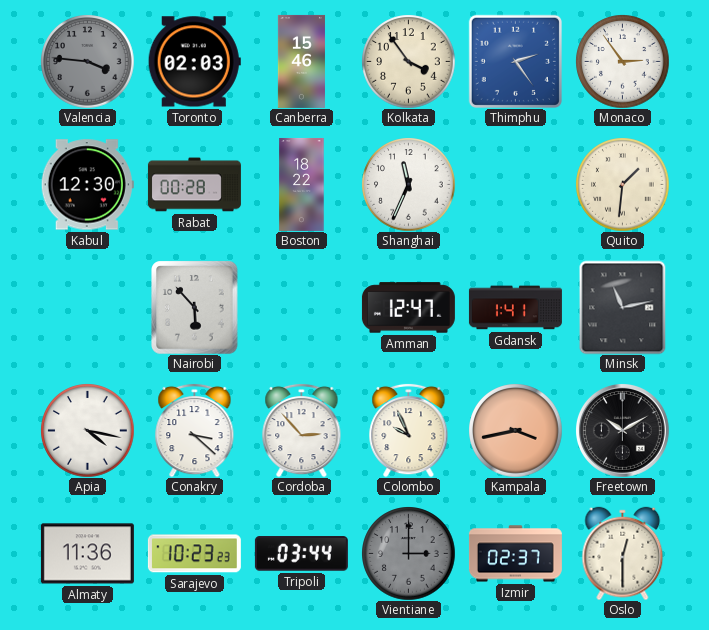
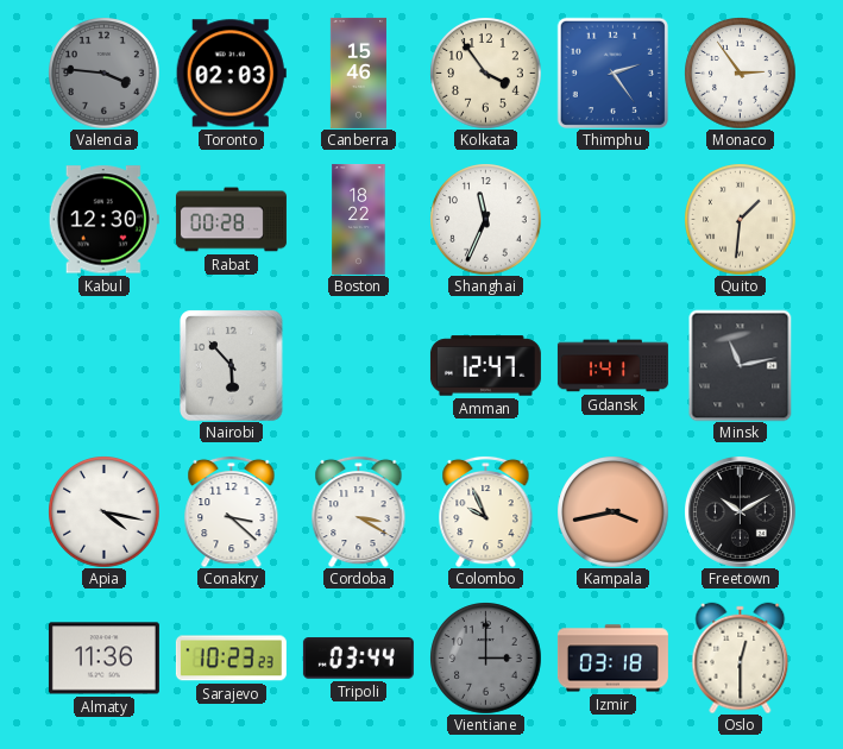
Cordoba: 2:53 -> 3:20
Izmir: 02:37 -> 03:18
